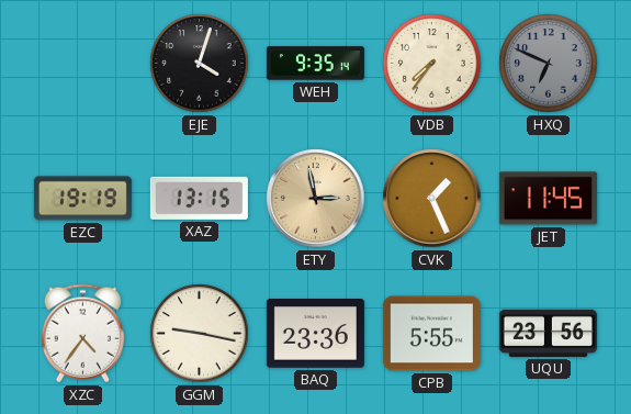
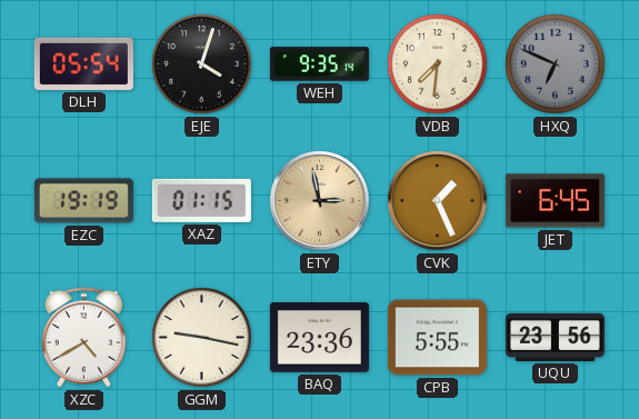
DLH: none -> 05:54
VDB: 7:36 -> 7:31
XAZ: 13:15 -> 01:15
JET: 11:45 -> 6:45
XZC: 4:36 -> 4:40
